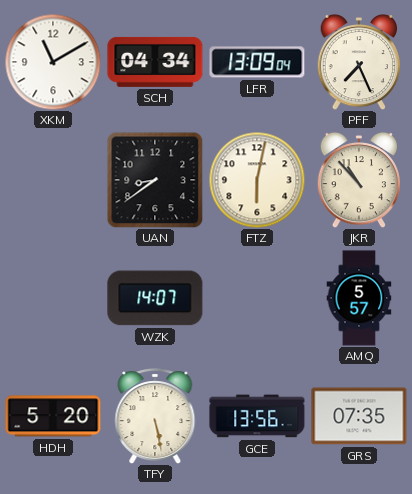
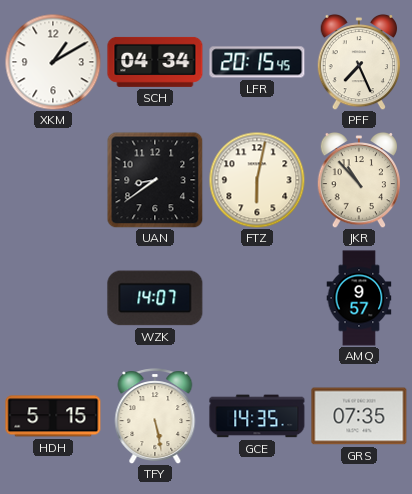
XKM: 11:10 -> 1:10
LFR: 13:09 -> 20:15
AMQ: 5:57 -> 9:57
HDH: 5:20 -> 5:15
GCE: 13:56 -> 14:35
